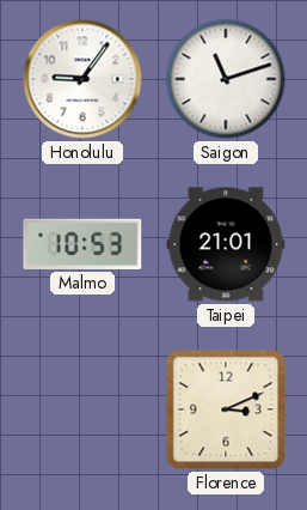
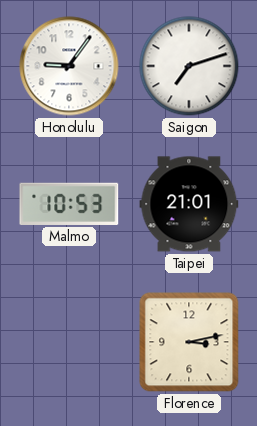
Saigon: 11:12 -> 7:12
Florence: 3:11 -> 3:13
